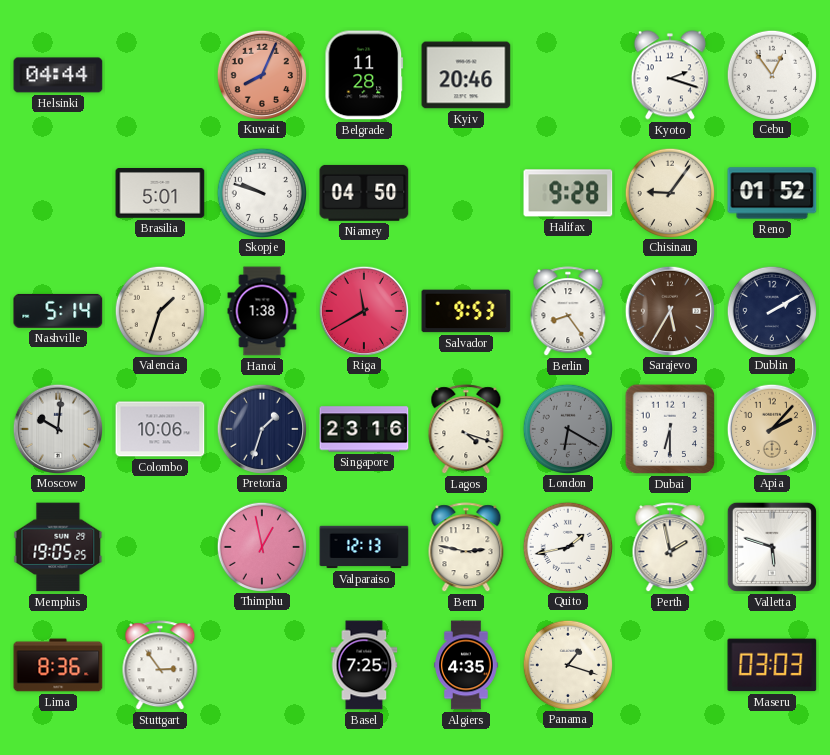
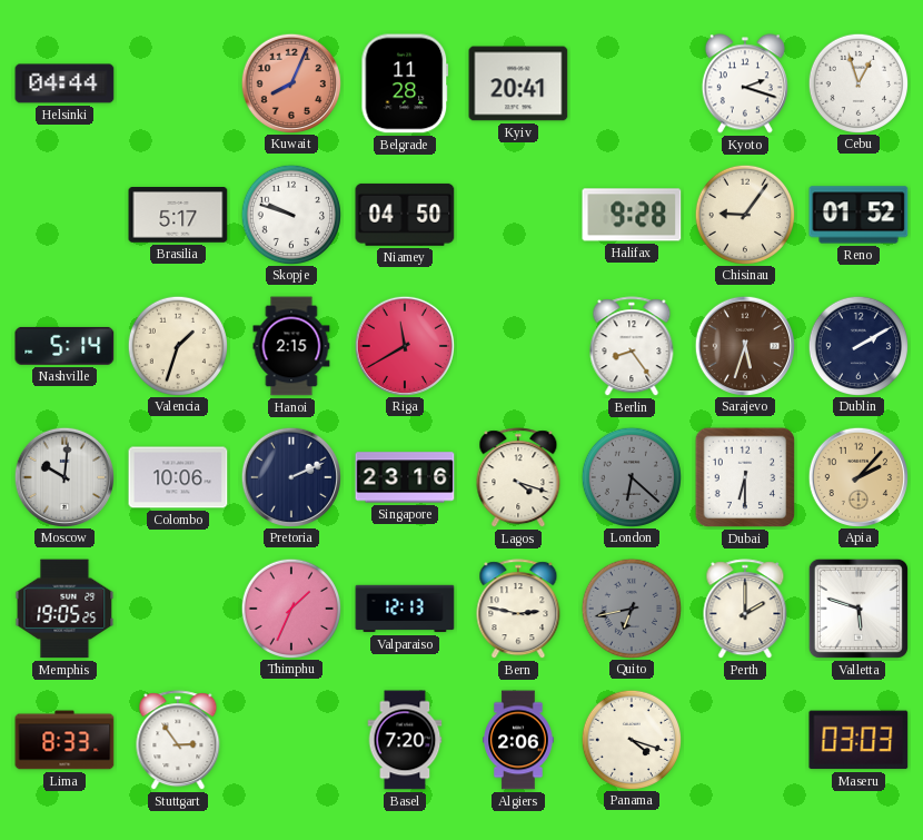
Kyiv: 20:46 -> 20:41
Cebu: 12:54 -> 12:57
Brasilia: 5:01 -> 5:17
Hanoi: 1:38 -> 2:15
Salvador: 9:53 -> none
Sarajevo: 5:35 -> 5:33
Pretoria: 1:33 -> 2:11
London: 6:20 -> 6:22
Thimphu: 12:58 -> 1:34
Quito: 1:43 -> 6:43
Quito dial: white -> grey
Perth: 1:58 -> 2:00
Lima: 8:36 -> 8:33
Basel: 7:25 -> 7:20
Algiers: 4:35 -> 2:06
Panama: 1:18 -> 4:18
